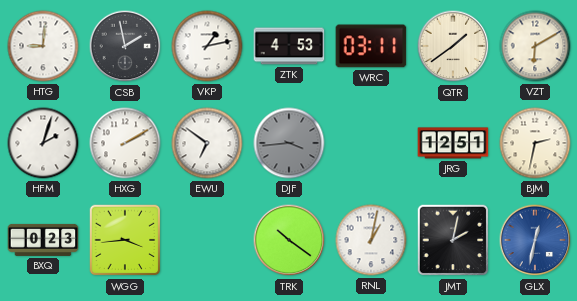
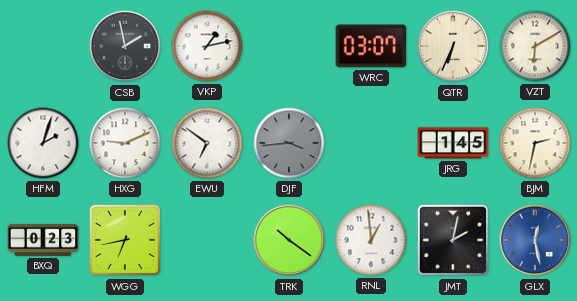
HTG: 9:01 -> none
ZTK: 4:53 -> none
WRC: 03:11 -> 03:07
QTR: 1:39 -> 6:34
HXG: 2:10 -> 9:11
JRG: 12:51 -> 1:45
WGG: 3:44 -> 6:43
RNL: 1:02 -> 12:59
GLX: 12:32 -> 12:28
